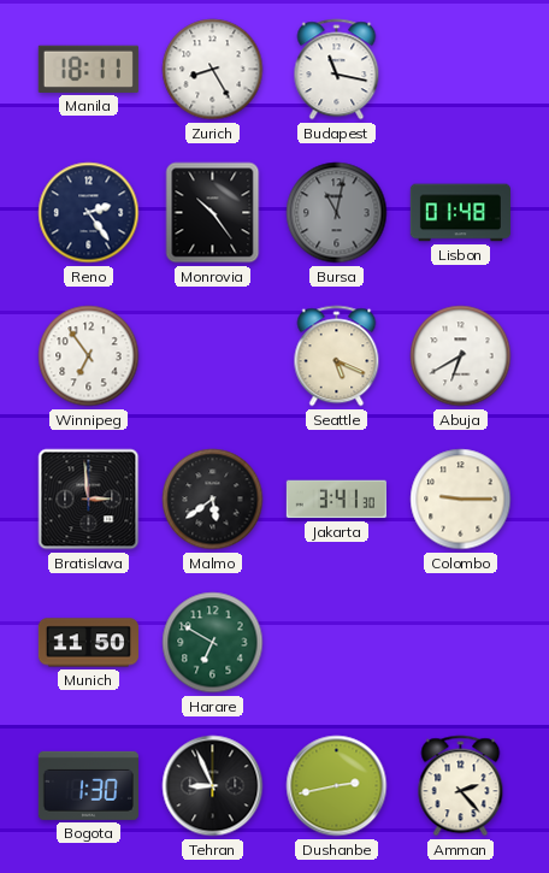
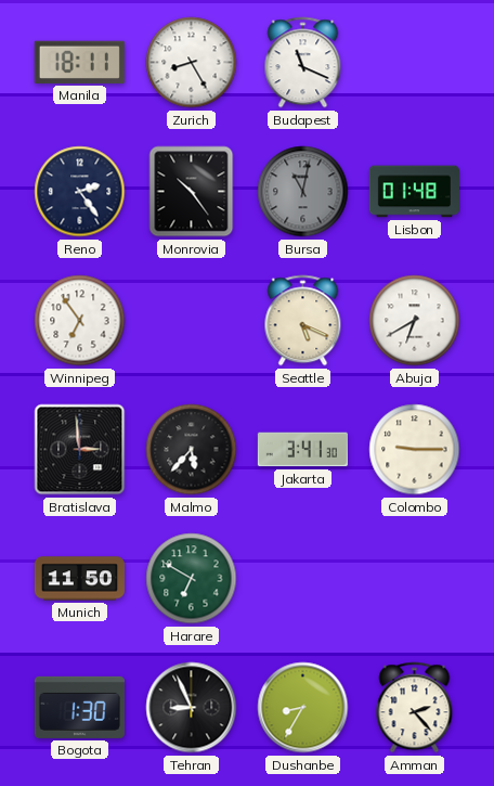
Budapest: 11:17 -> 11:19
Malmo: 5:39 -> 5:37
Dushanbe: 2:43 -> 8:35
